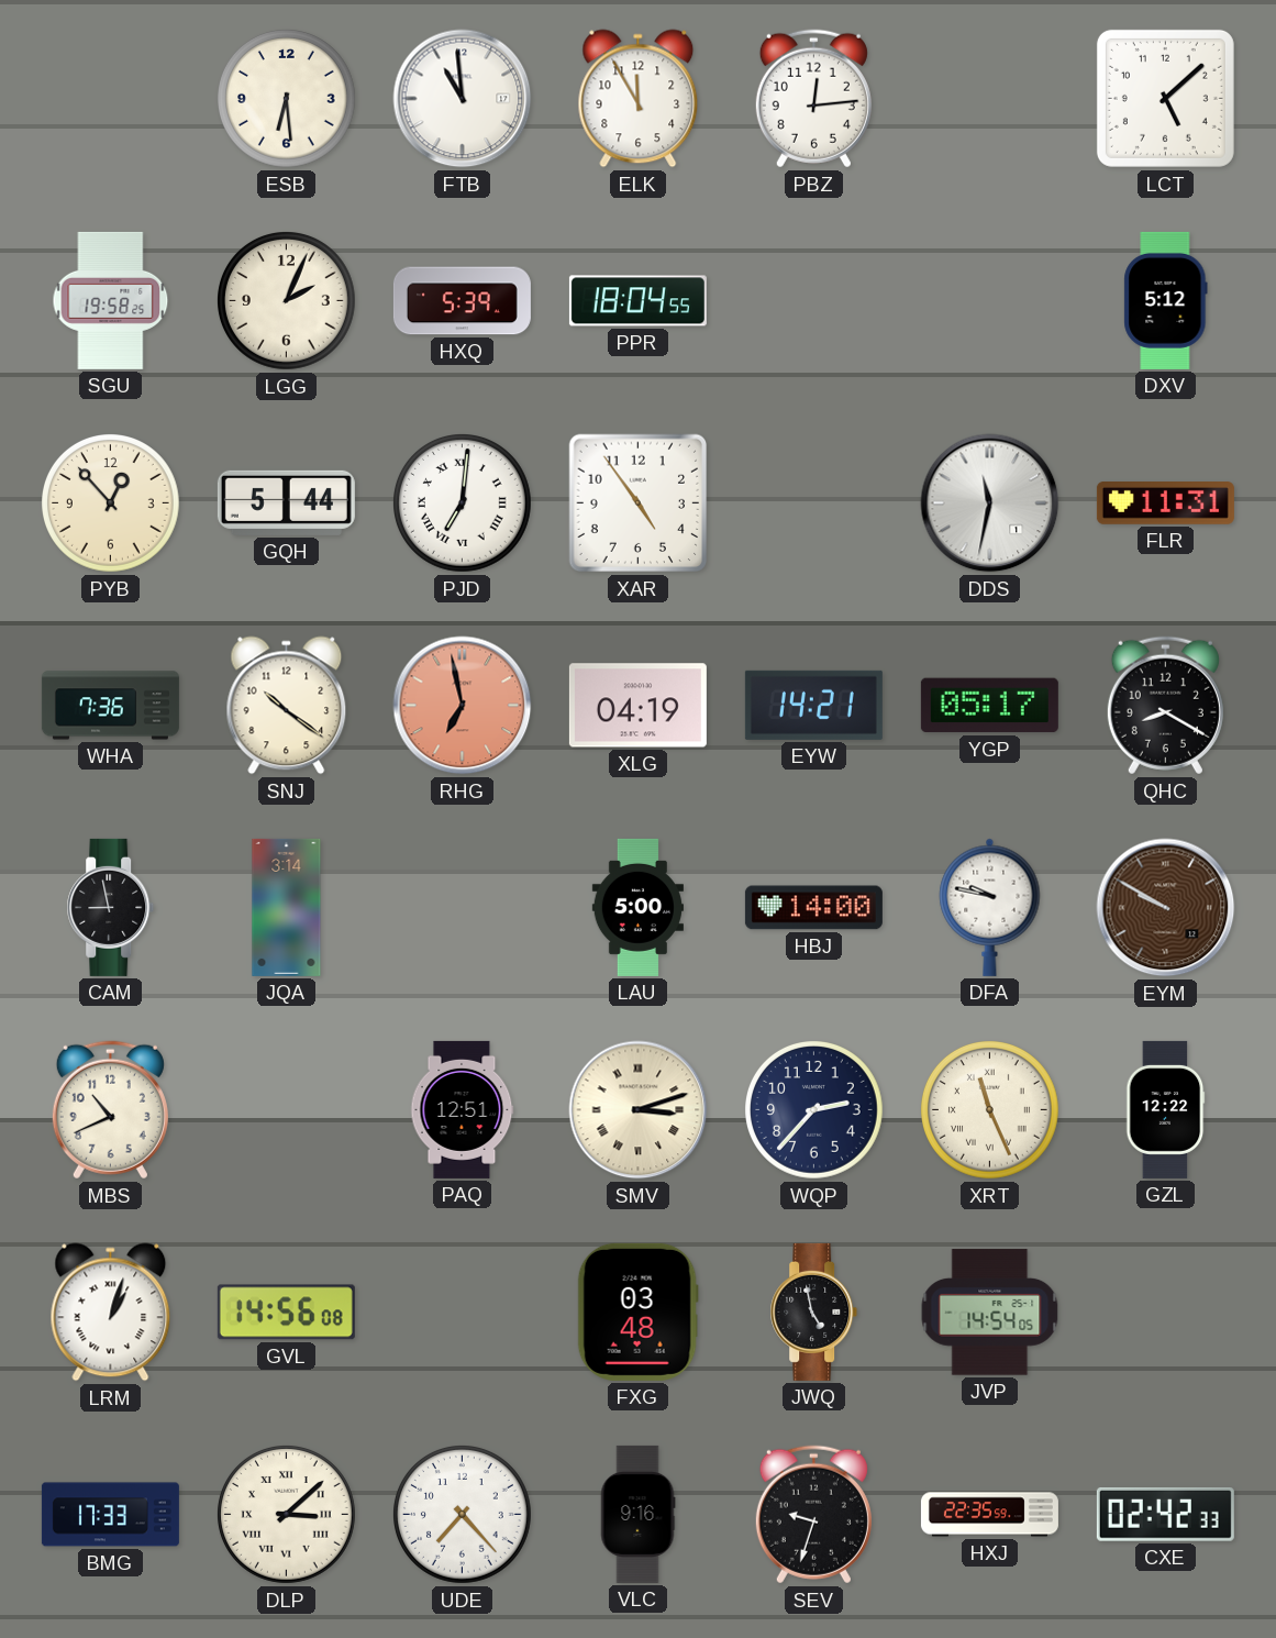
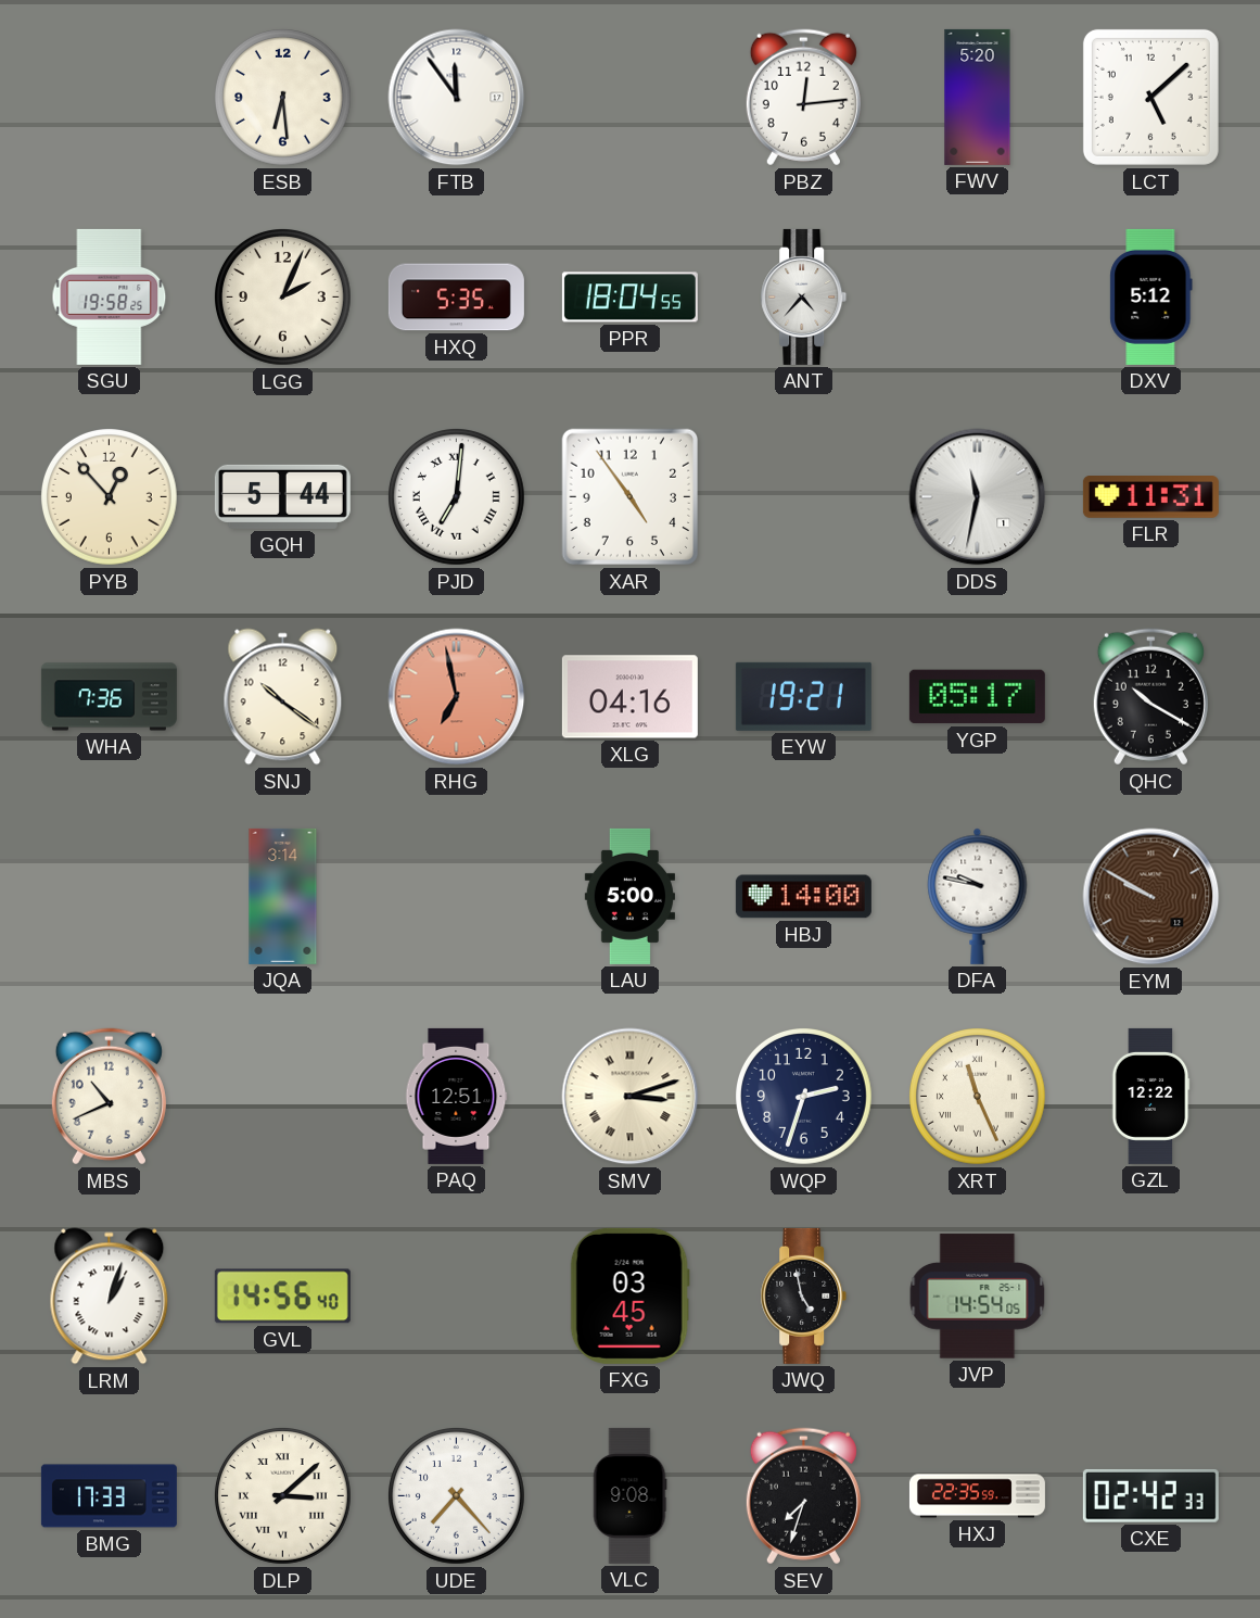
FTB: 10:59 -> 11:54
ELK: 11:55 -> none
FWV: none -> 5:20
HXQ: 5:39 -> 5:35
ANT: none -> 4:37
XLG: 04:19 -> 04:16
EYW: 14:21 -> 19:21
QHC: 8:20 -> 10:20
CAM: 8:58 -> none
WQP: 2:37 -> 2:33
GVL: 14:56:08 -> 14:56:40
FXG: 03:48 -> 03:45
VLC: 9:16 -> 9:08
SEV: 9:33 -> 7:33
